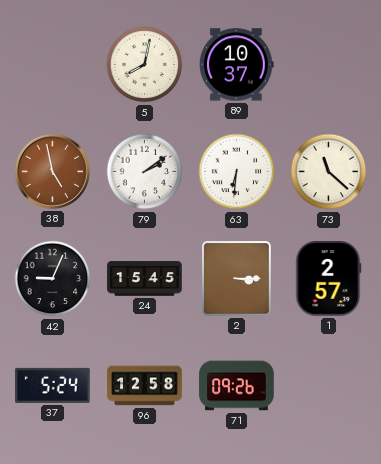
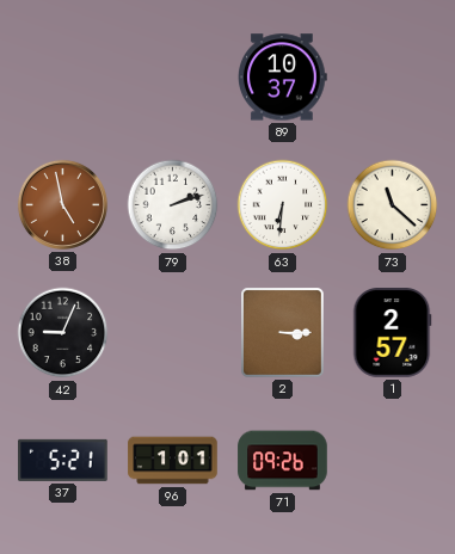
5: 8:02 -> none
79: 2:09 -> 2:12
24: 15:45 -> none
37: 5:24 -> 5:21
96: 12:58 -> 1:01
